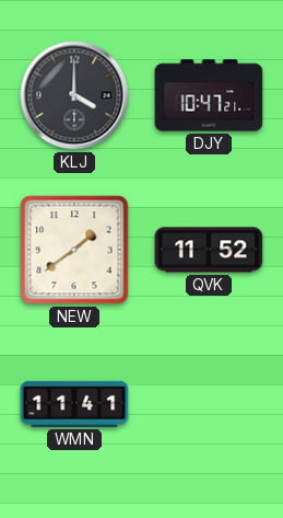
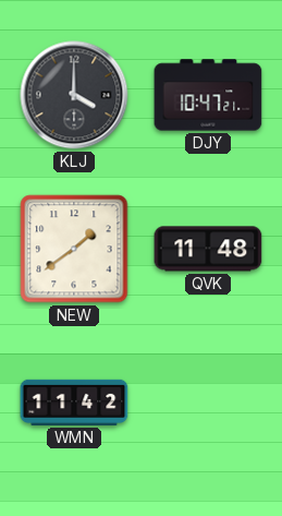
QVK: 11:52 -> 11:48
WMN: 11:41 -> 11:42
